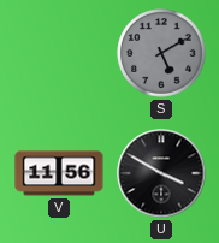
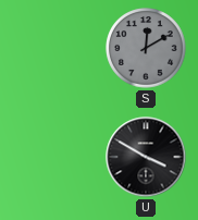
S: 5:10 -> 12:10
V: 11:56 -> none
